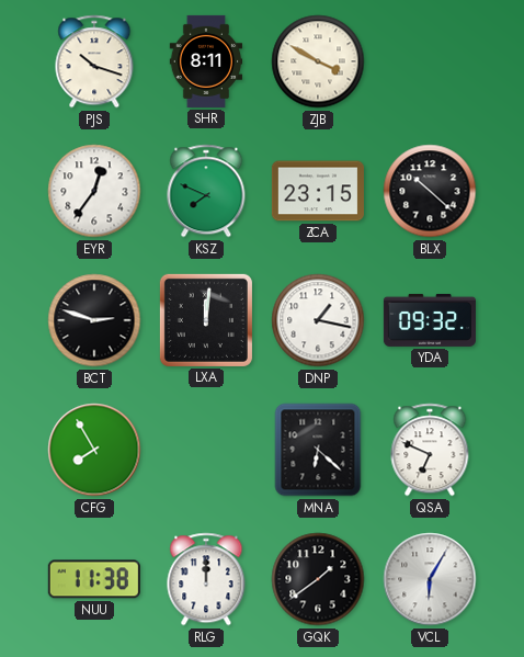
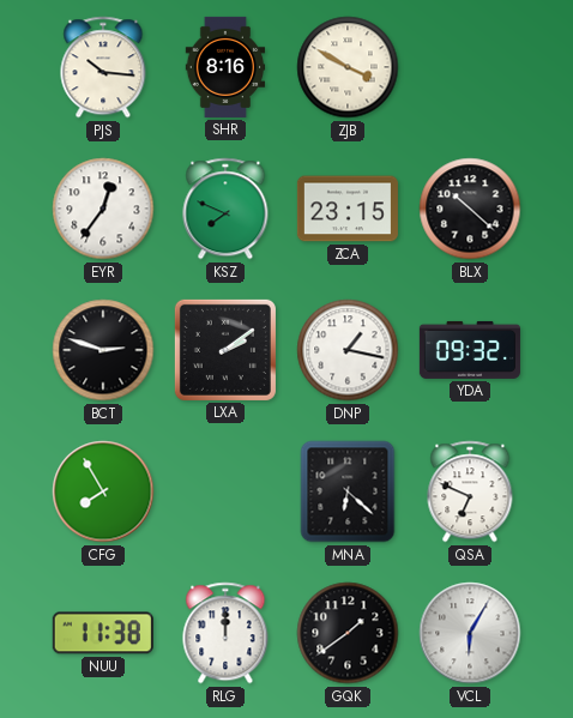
PJS: 10:18 -> 10:16
SHR: 8:11 -> 8:16
LXA: 12:01 -> 2:09
